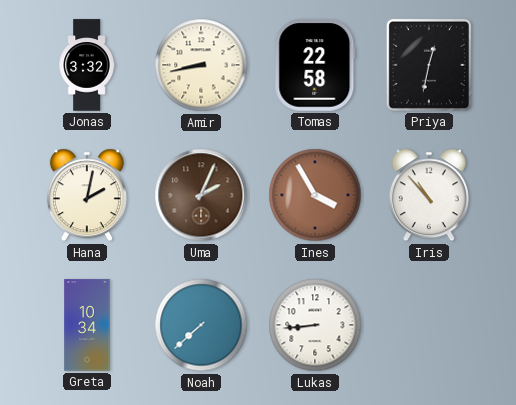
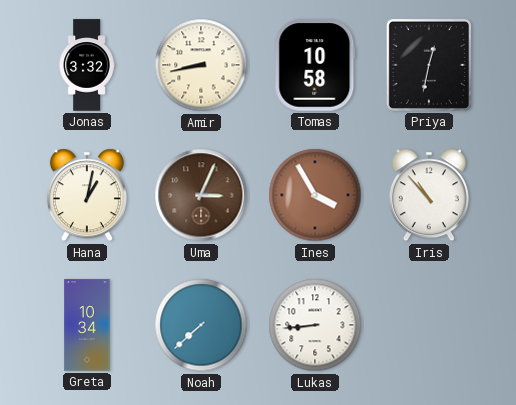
Tomas: 22:58 -> 10:58
Hana: 2:02 -> 1:02
Uma: 2:04 -> 3:04
